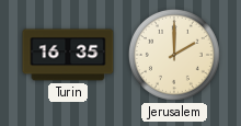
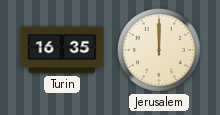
Jerusalem: 2:00 -> 12:00
